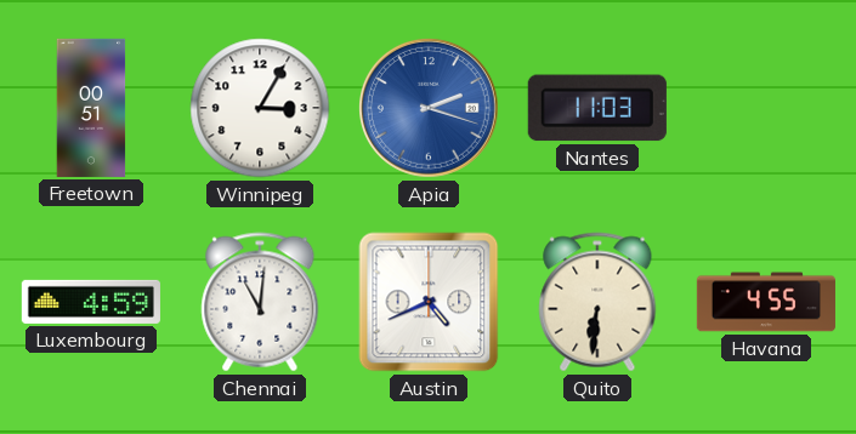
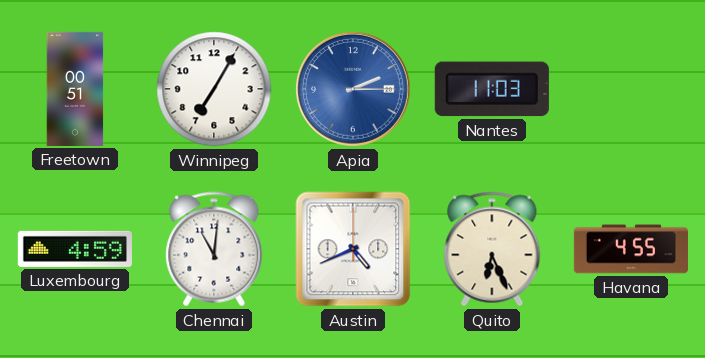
Winnipeg: 3:05 -> 7:05
Apia: 2:18 -> 2:15
Quito: 6:31 -> 6:26
